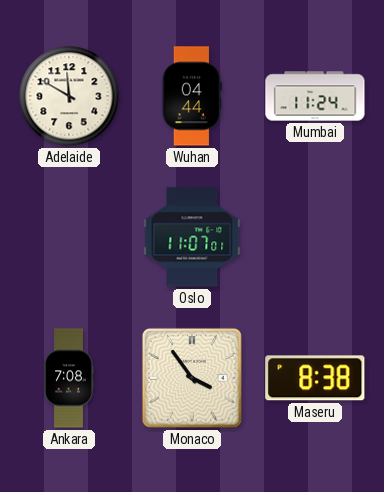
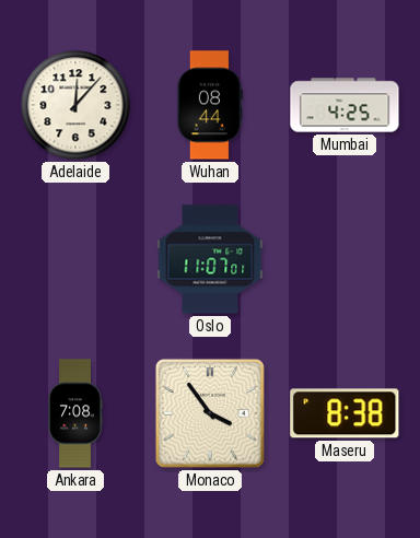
Adelaide: 11:50 -> 12:07
Wuhan: 04:44 -> 08:44
Mumbai: 11:24 -> 4:25
